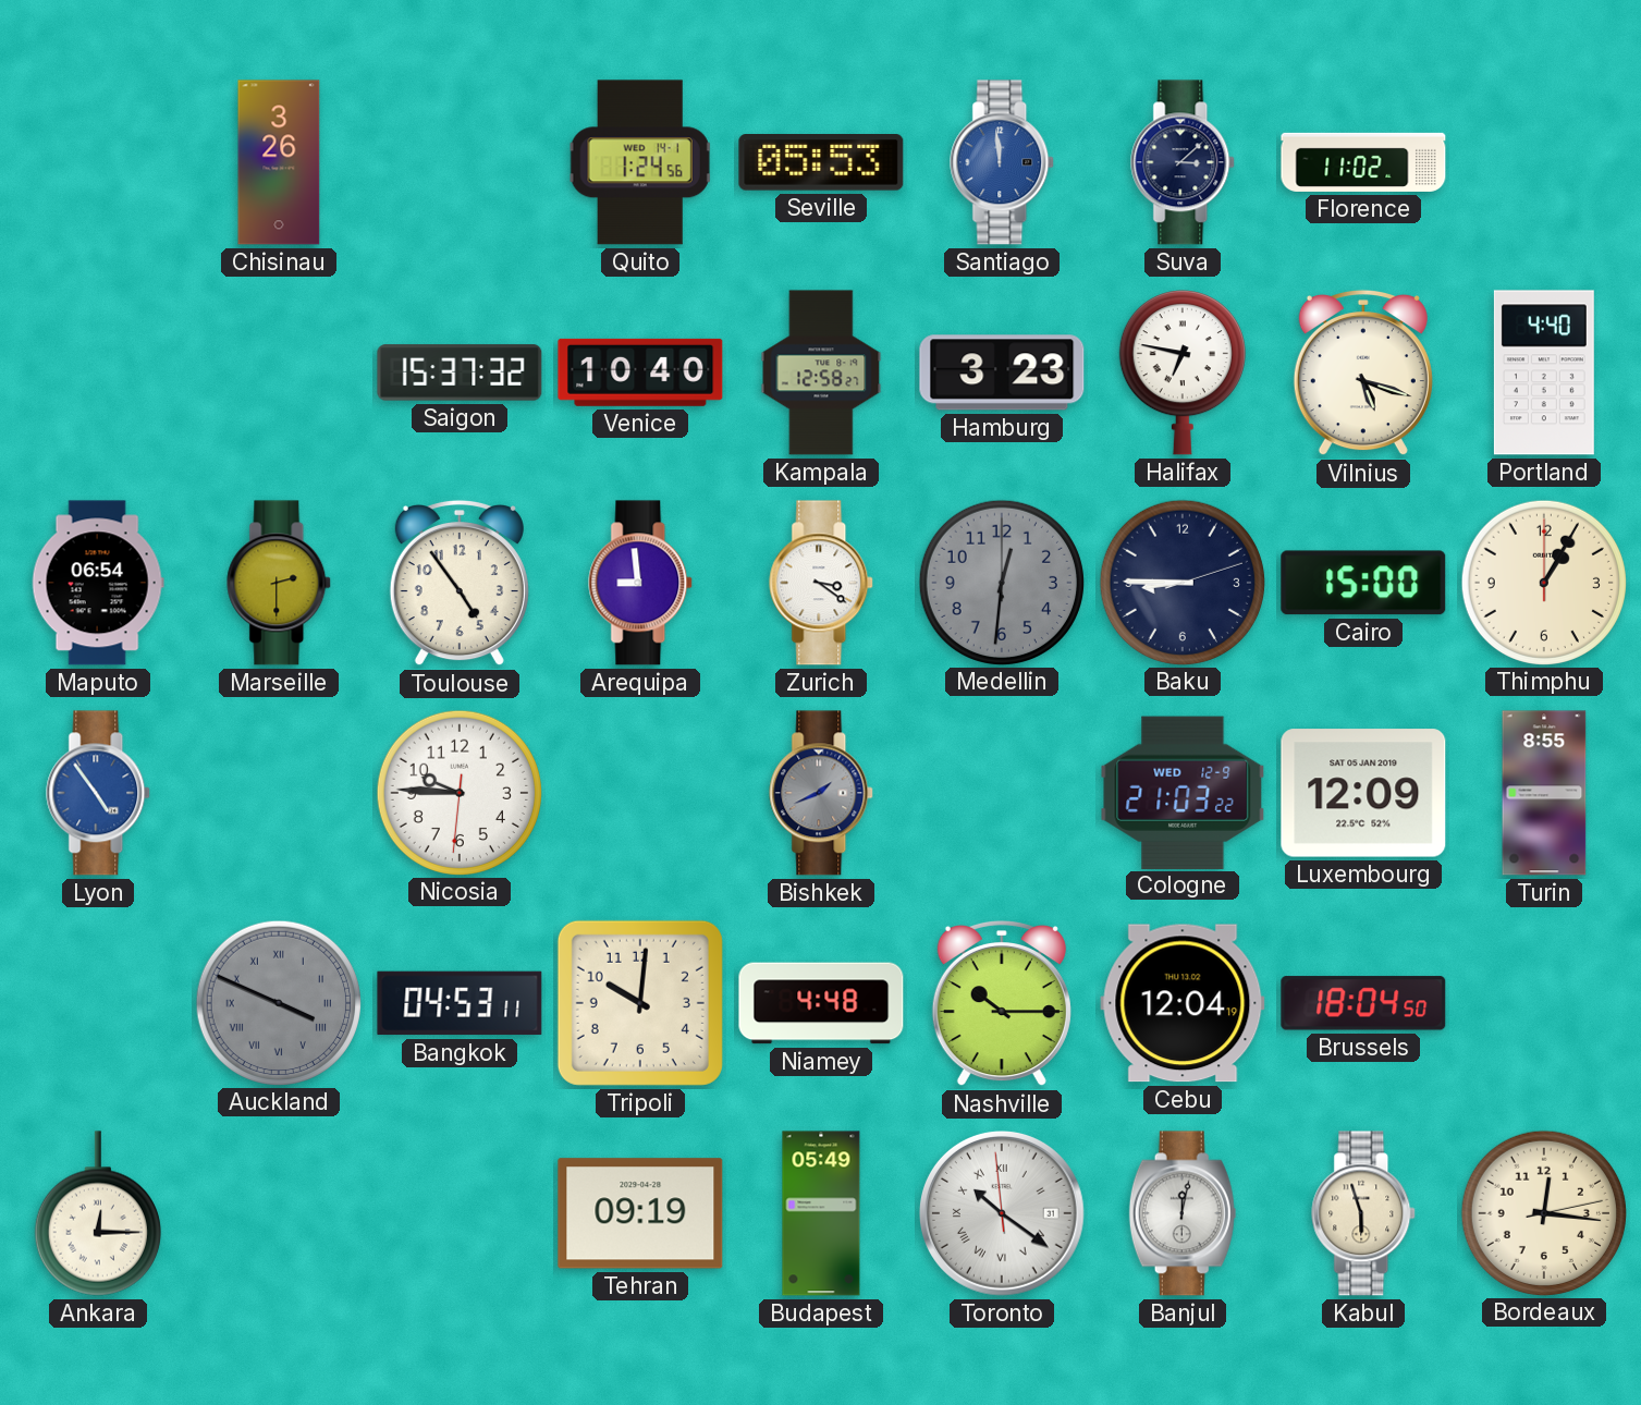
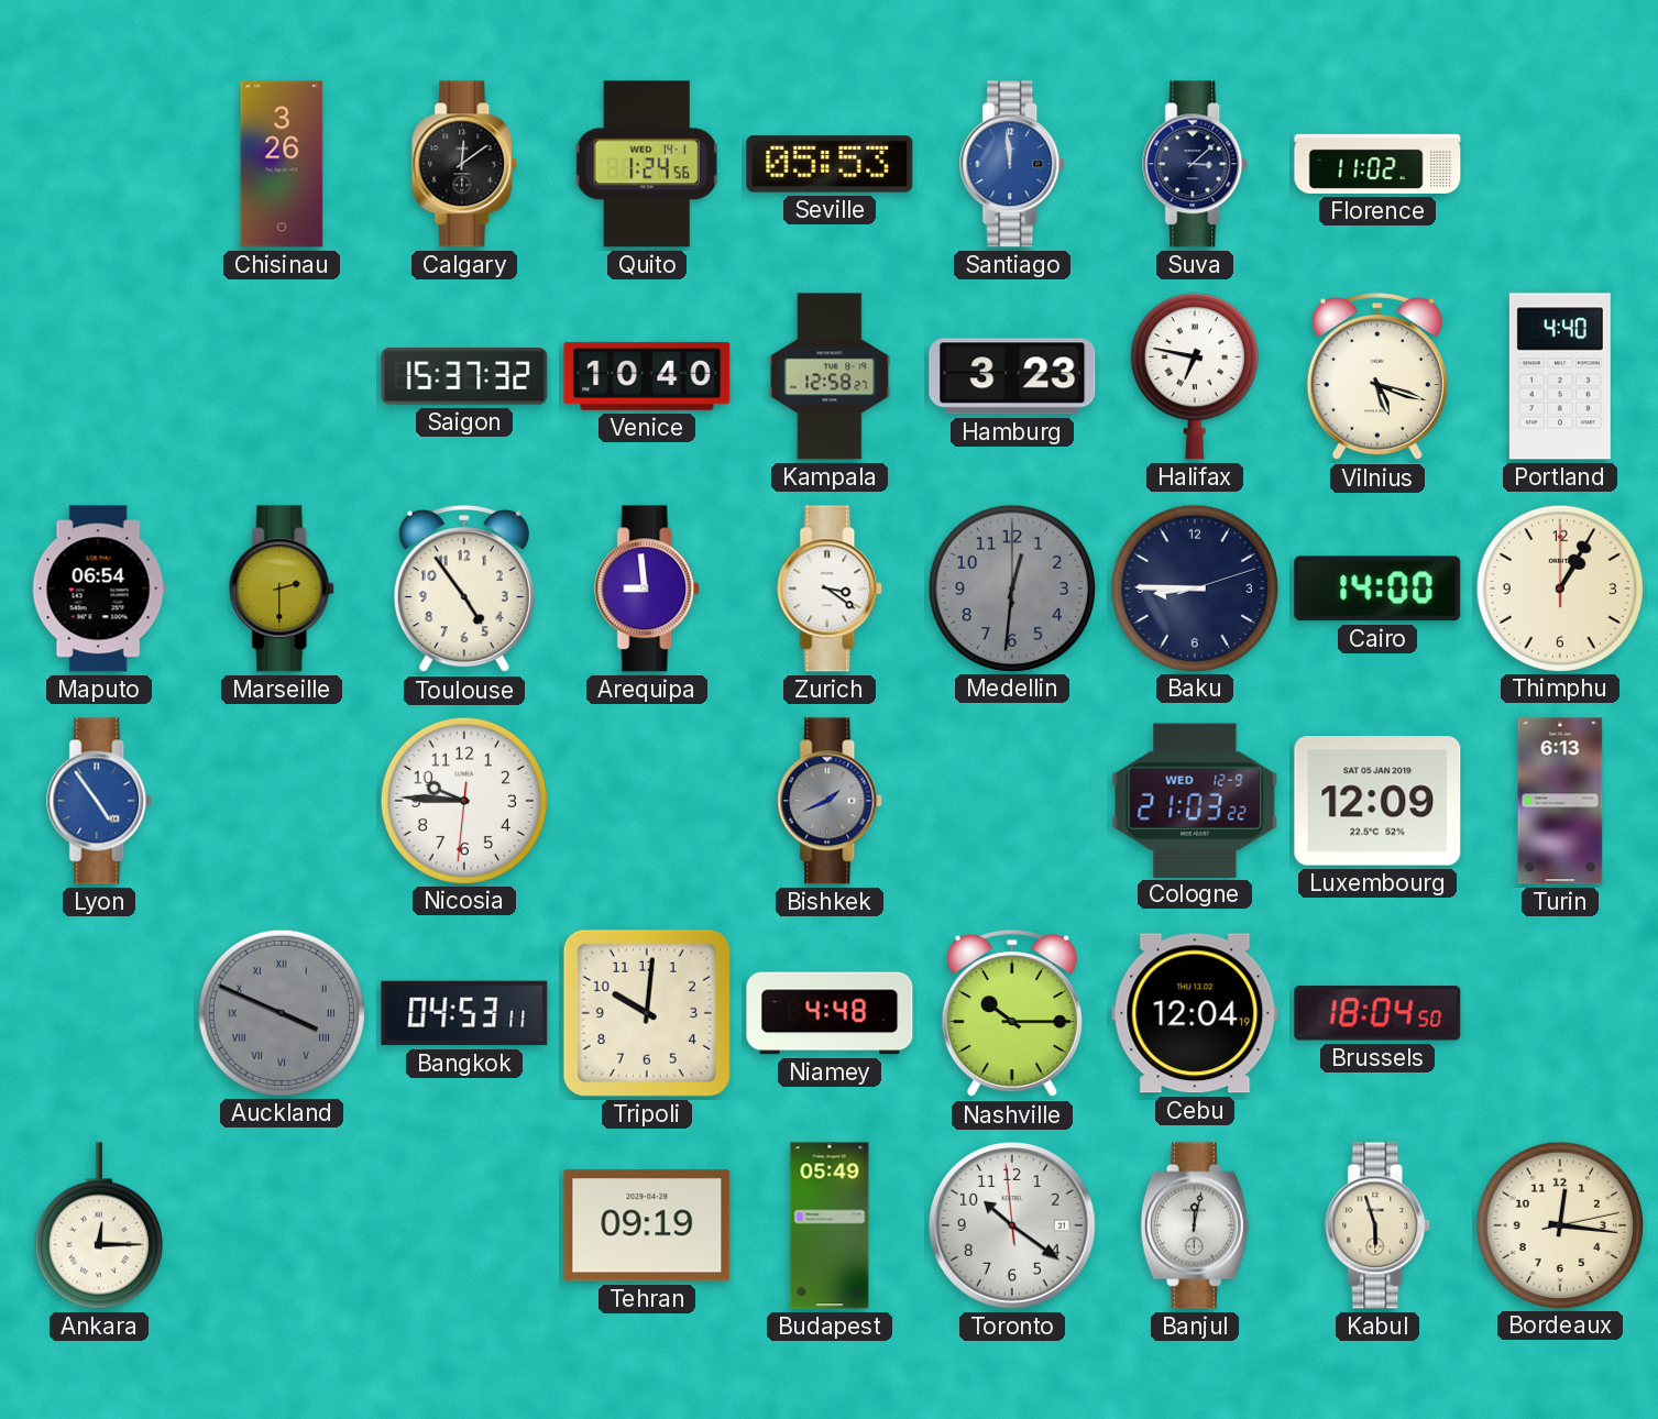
Calgary: none -> 12:09
Cairo: 15:00 -> 14:00
Turin: 8:55 -> 6:13
Toronto numerals: Roman -> Arabic
